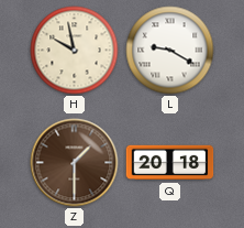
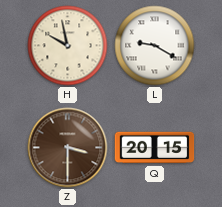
Z: 1:30 -> 3:30
Q: 20:18 -> 20:15
